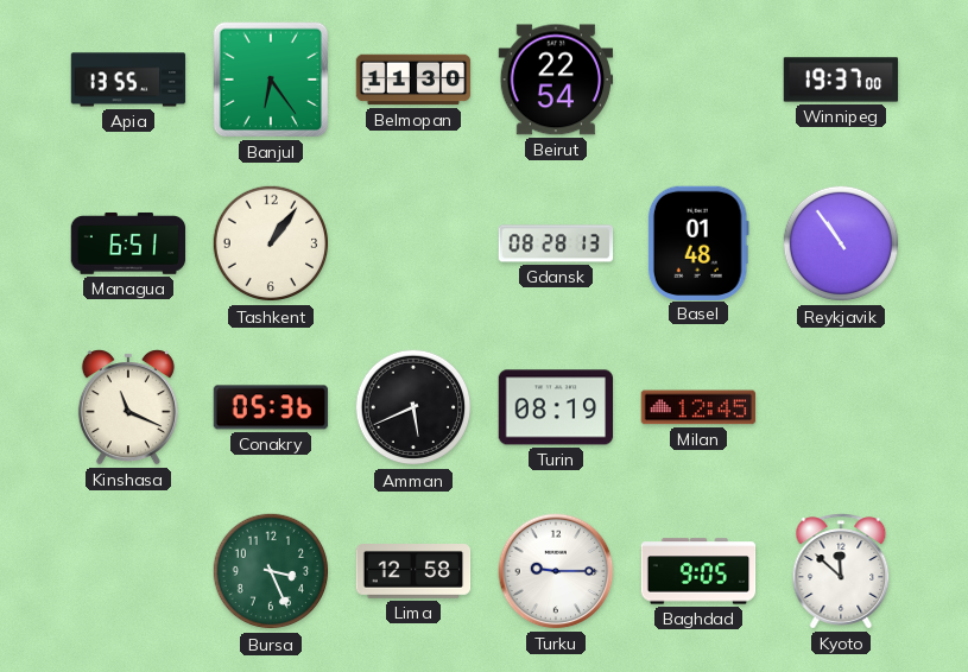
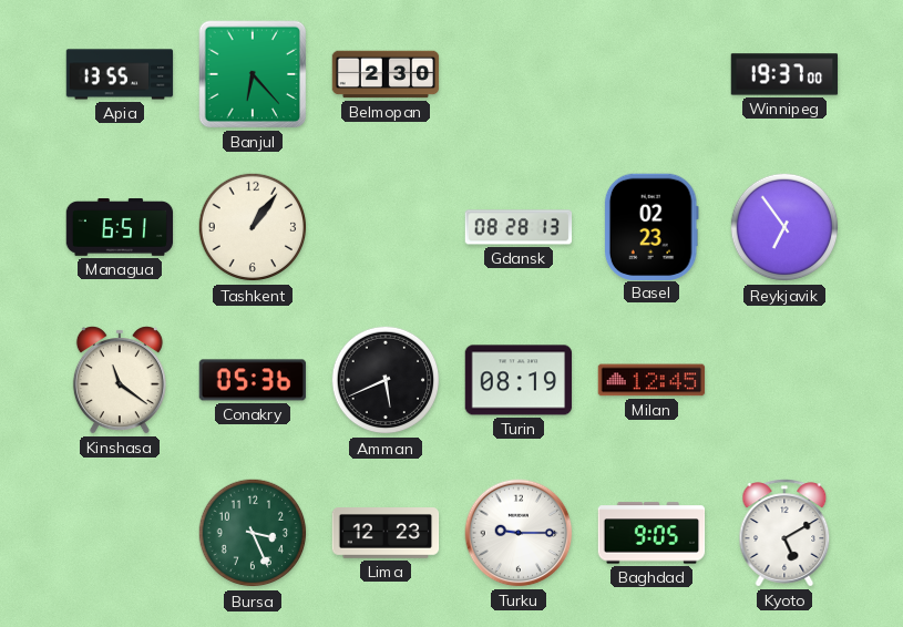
Banjul: 6:24 -> 6:23
Belmopan: 11:30 -> 2:30
Beirut: 22:54 -> none
Basel: 01:48 -> 02:23
Reykjavik: 10:54 -> 6:54
Kinshasa: 11:19 -> 11:21
Lima: 12:58 -> 12:23
Kyoto: 11:52 -> 5:10
